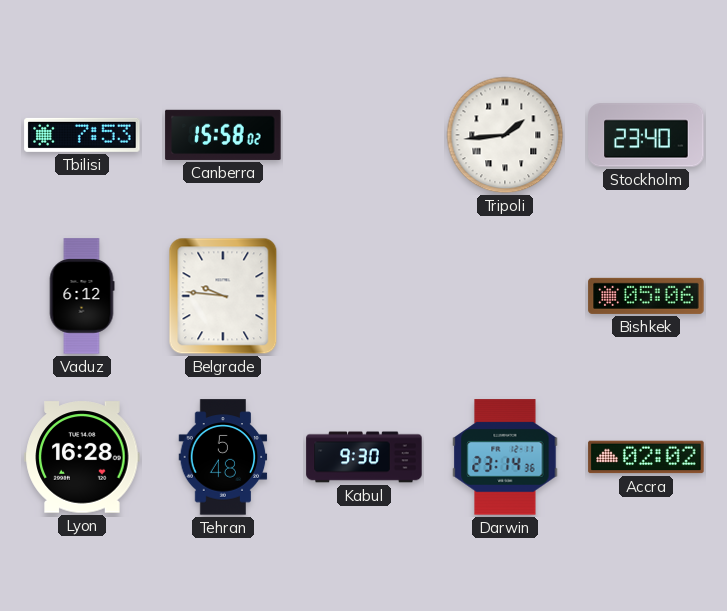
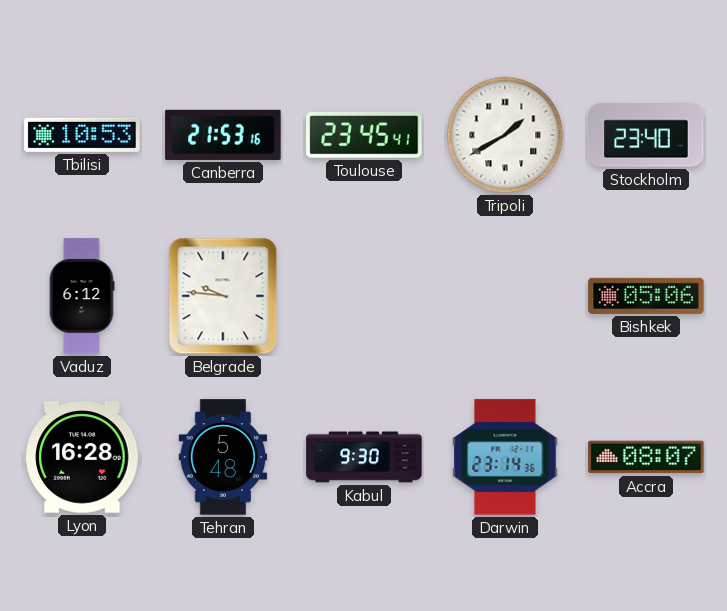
Tbilisi: 7:53 -> 10:53
Canberra: 15:58 -> 21:53
Toulouse: none -> 23:45
Tripoli: 1:44 -> 1:40
Accra: 02:02 -> 08:07
